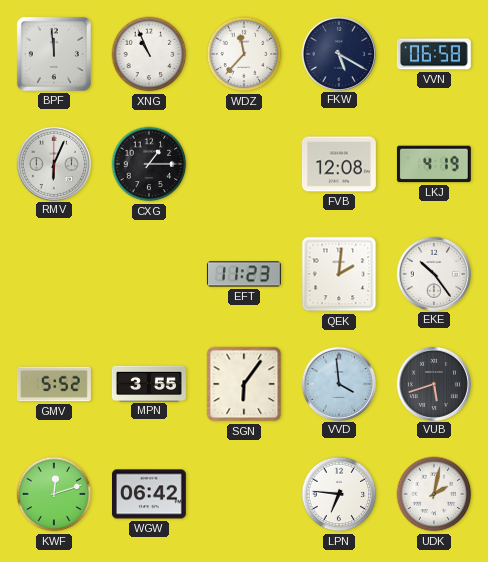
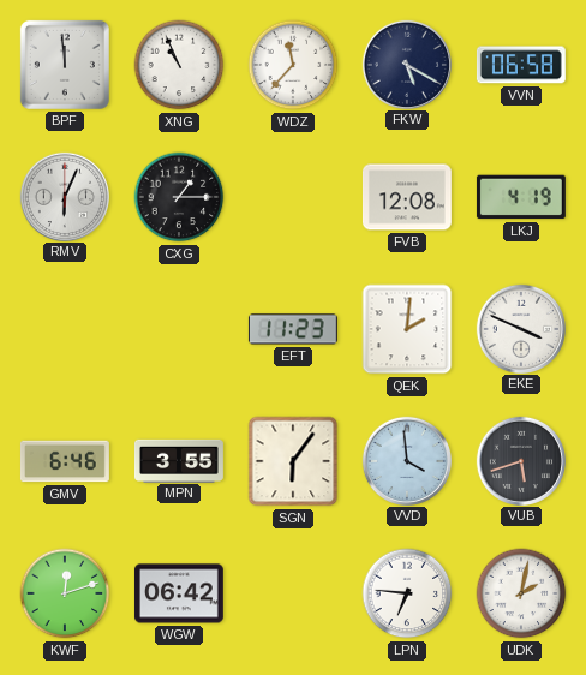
EKE: 10:24 -> 3:49
GMV: 5:52 -> 6:46
